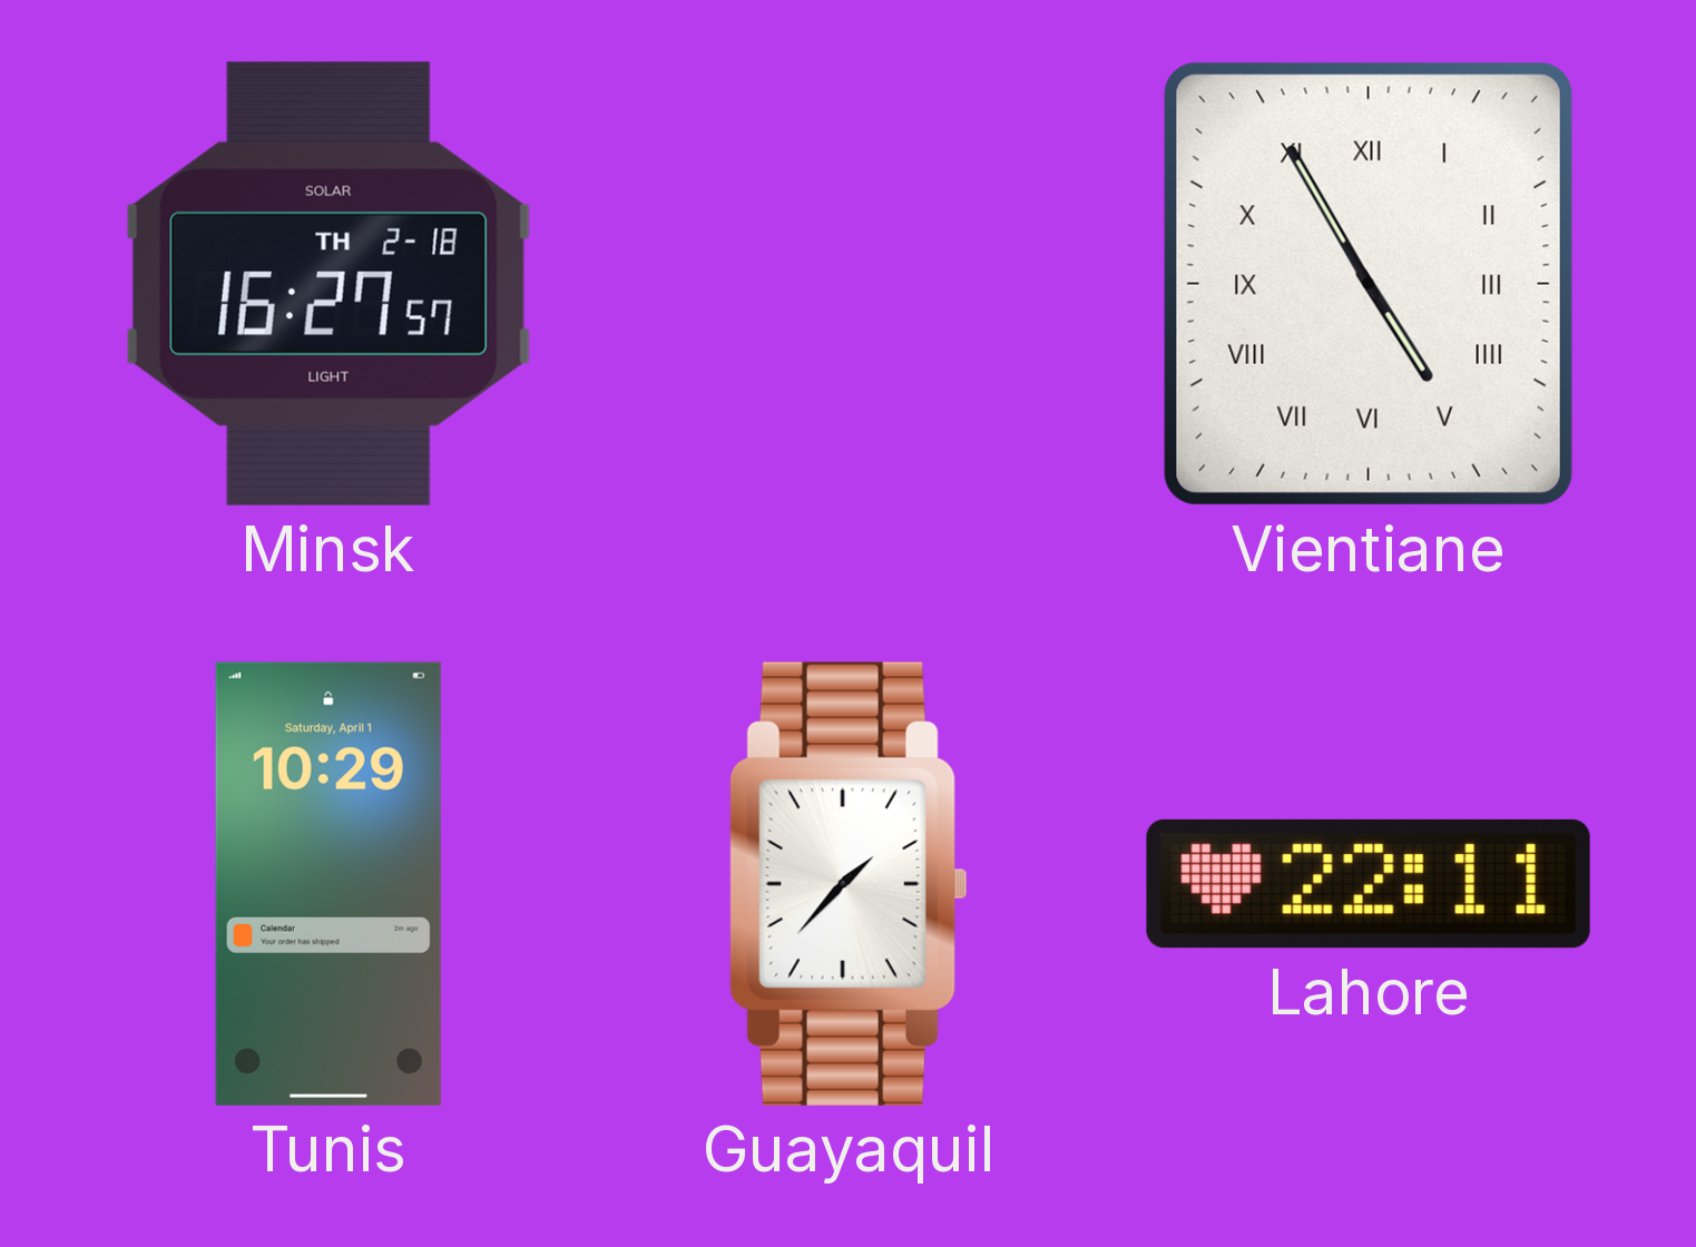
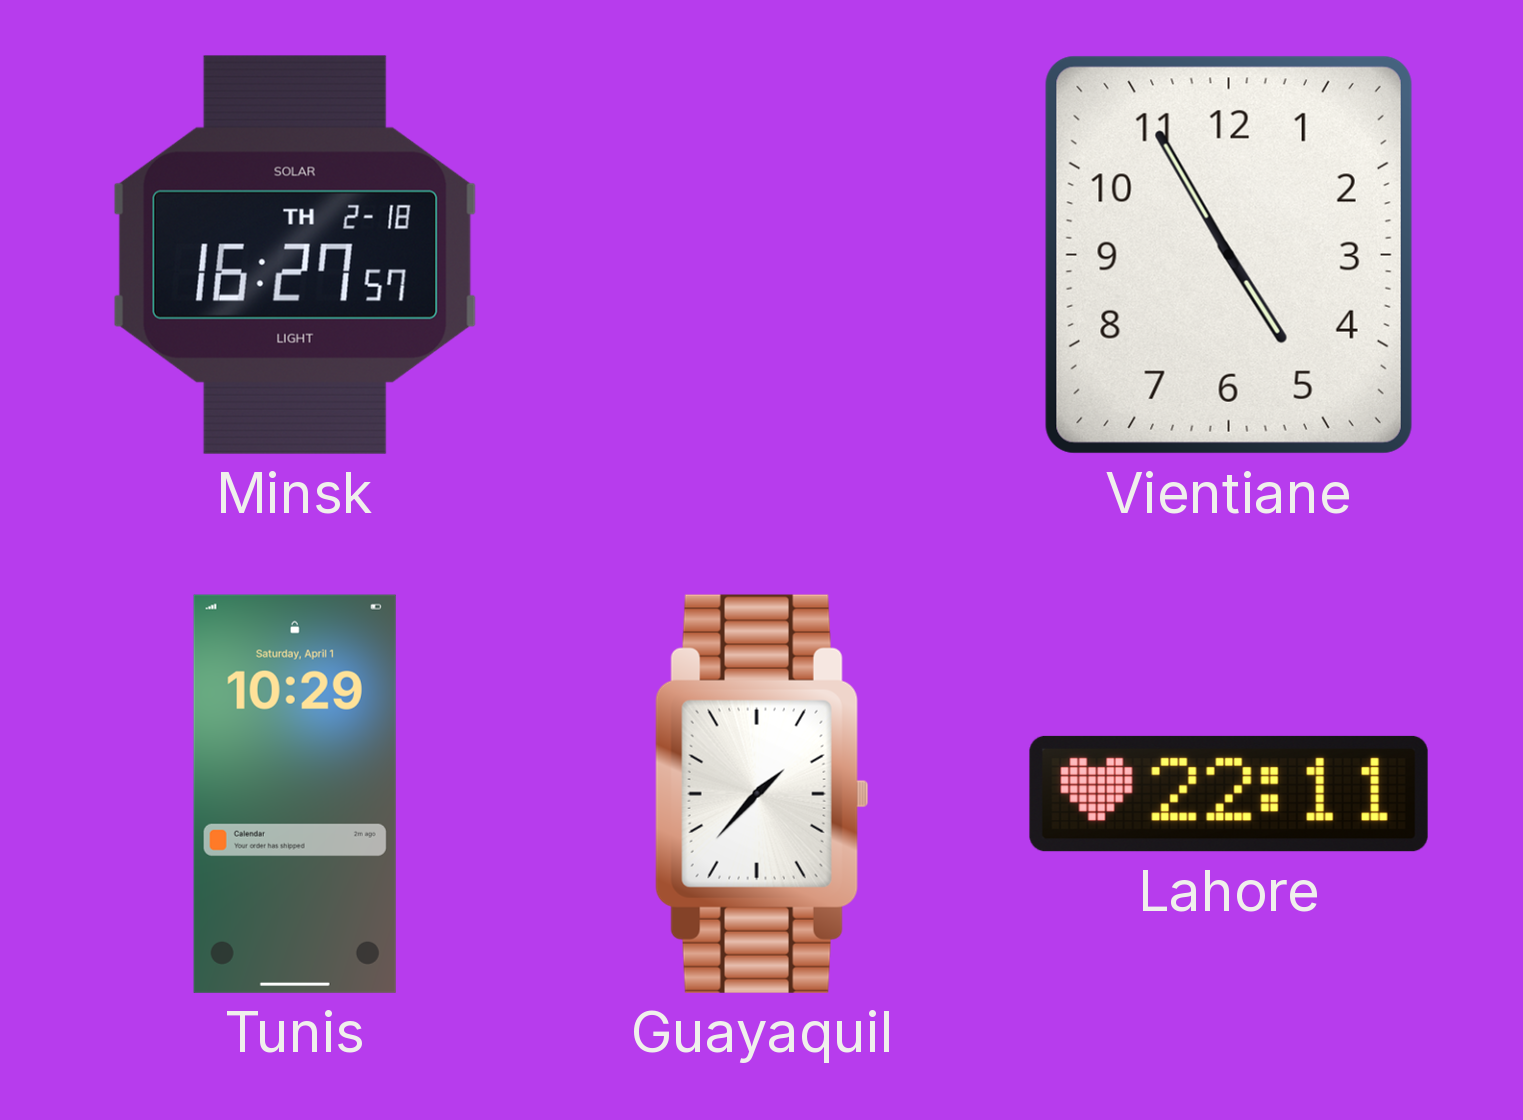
Vientiane numerals: Roman -> Arabic
